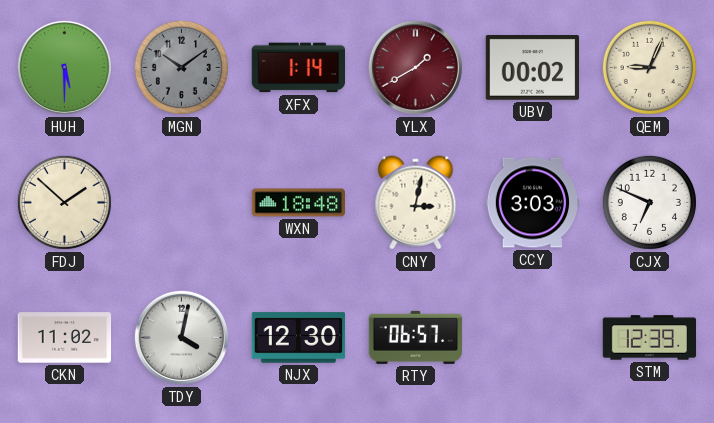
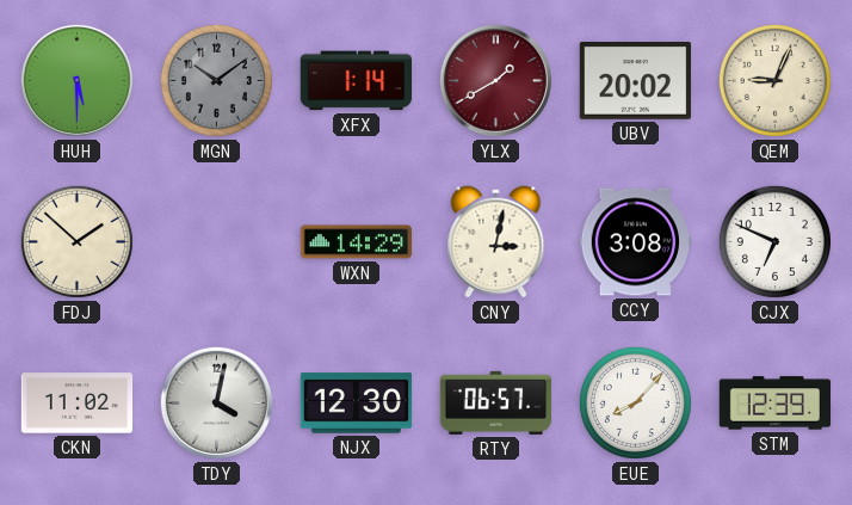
UBV: 00:02 -> 20:02
WXN: 18:48 -> 14:29
CCY: 3:03 -> 3:08
EUE: none -> 8:07
